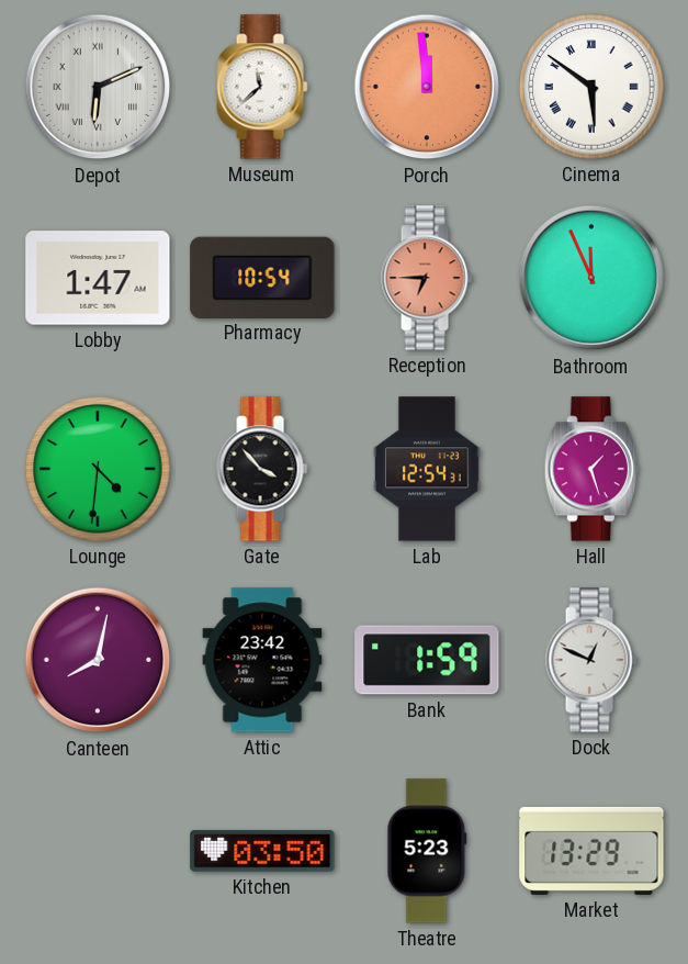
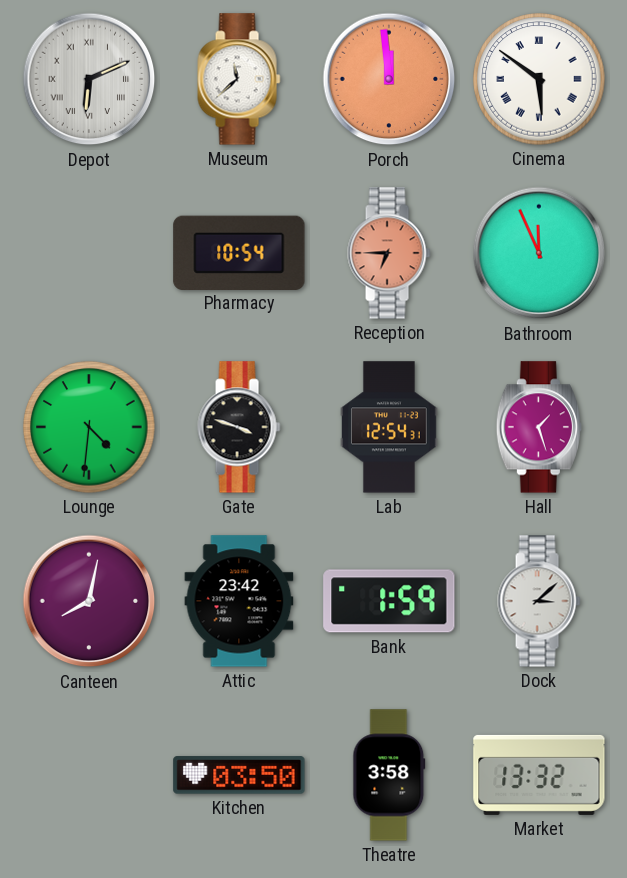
Lobby: 1:47 -> none
Gate: 3:53 -> 3:48
Dock: 12:49 -> 3:08
Theatre: 5:23 -> 3:58
Market: 13:29 -> 13:32
